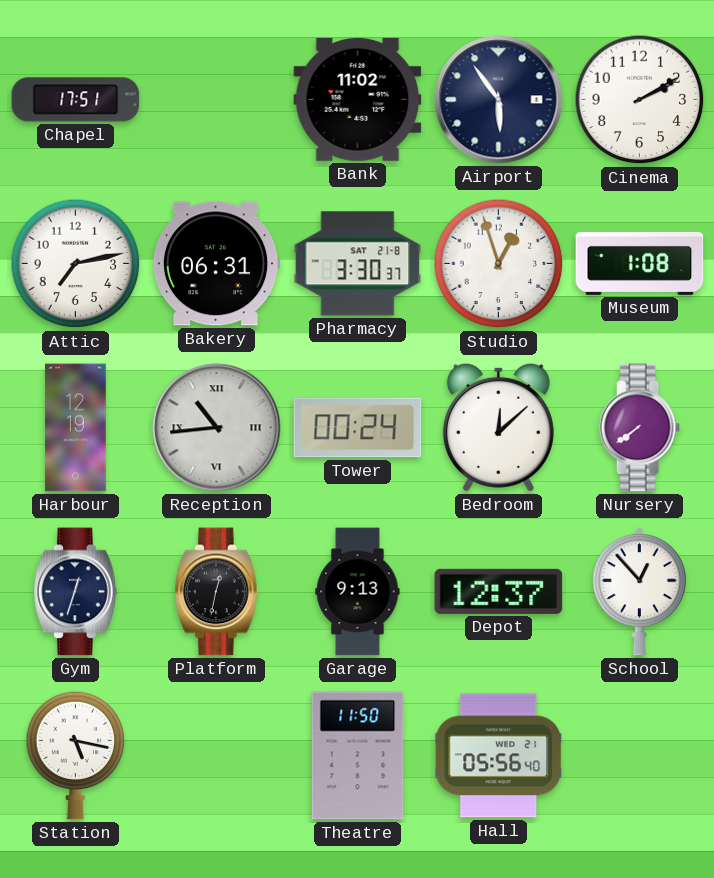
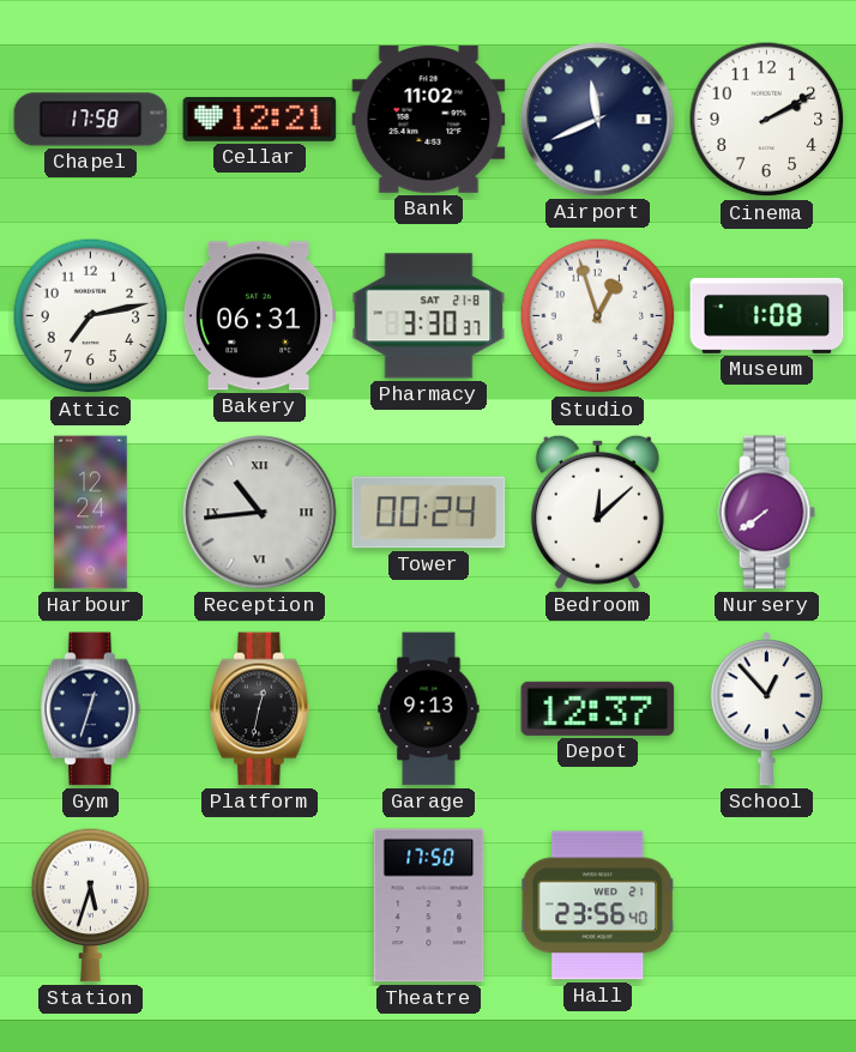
Chapel: 17:51 -> 17:58
Cellar: none -> 12:21
Airport: 5:54 -> 11:41
Harbour: 12:19 -> 12:24
Station: 5:17 -> 5:33
Theatre: 11:50 -> 17:50
Hall: 05:56 -> 23:56
